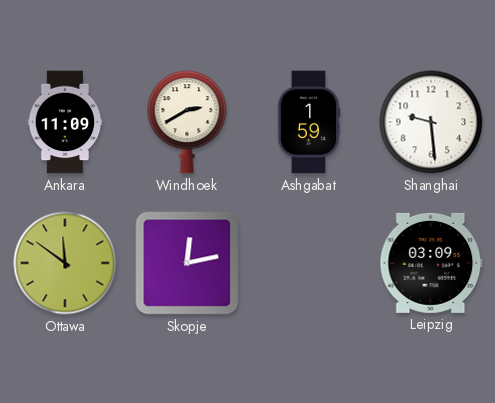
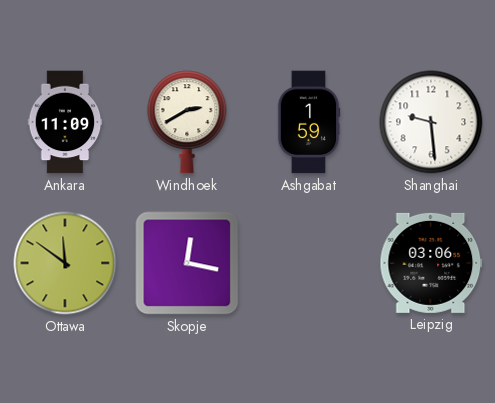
Skopje: 12:13 -> 12:17
Leipzig: 03:09 -> 03:06
